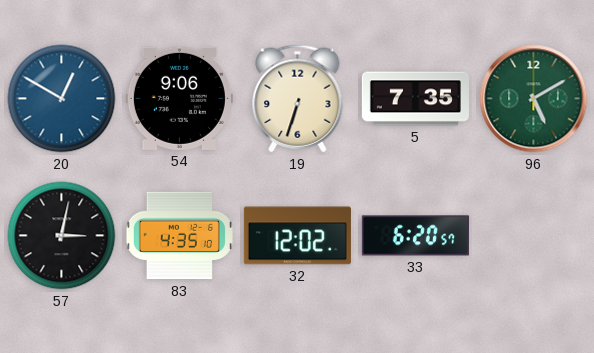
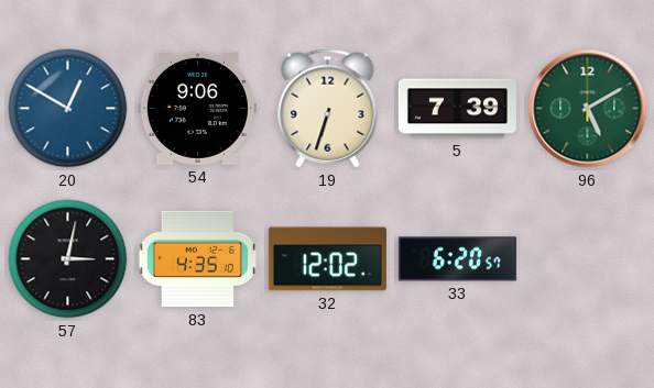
5: 7:35 -> 7:39
